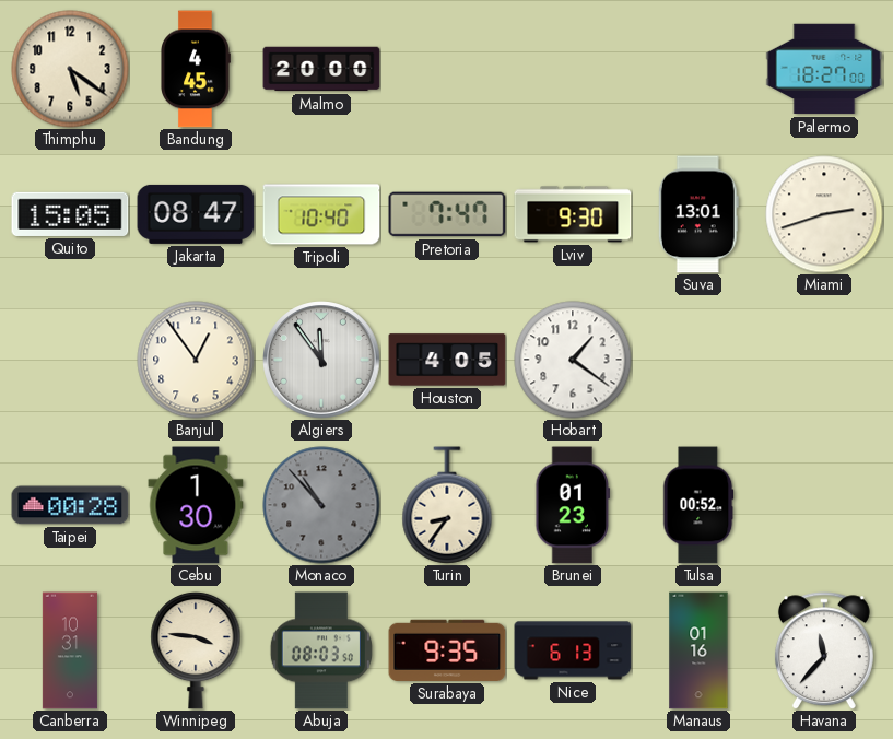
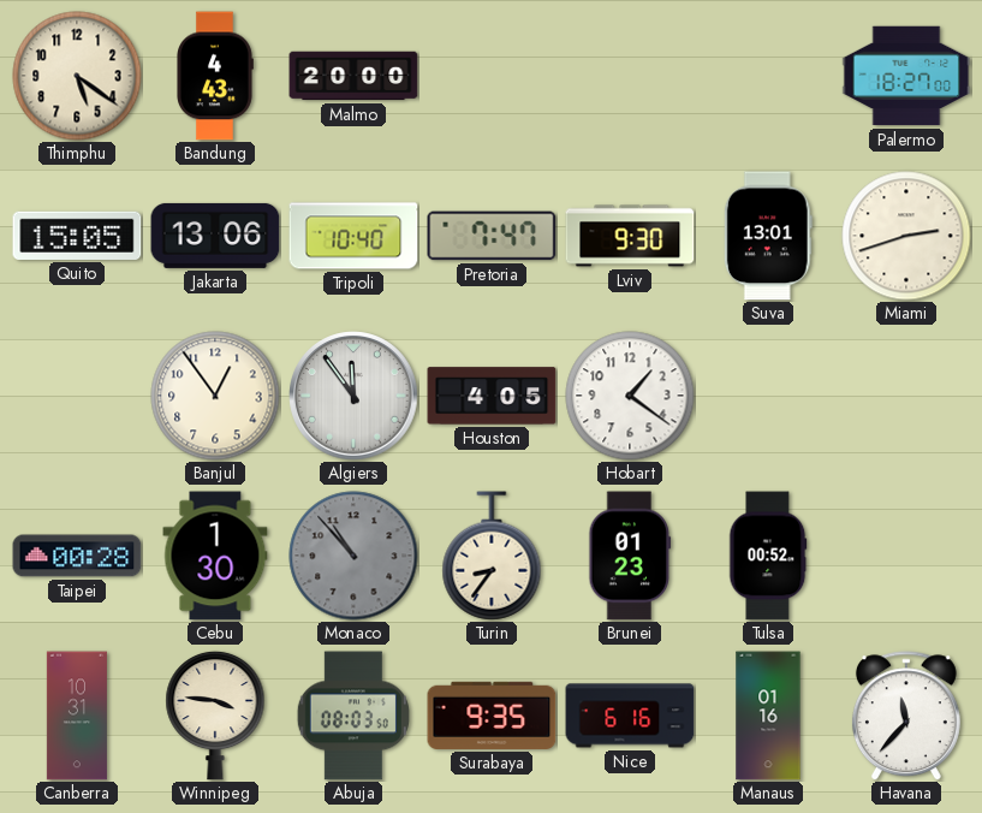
Bandung: 4:45 -> 4:43
Jakarta: 08:47 -> 13:06
Nice: 6:13 -> 6:16
